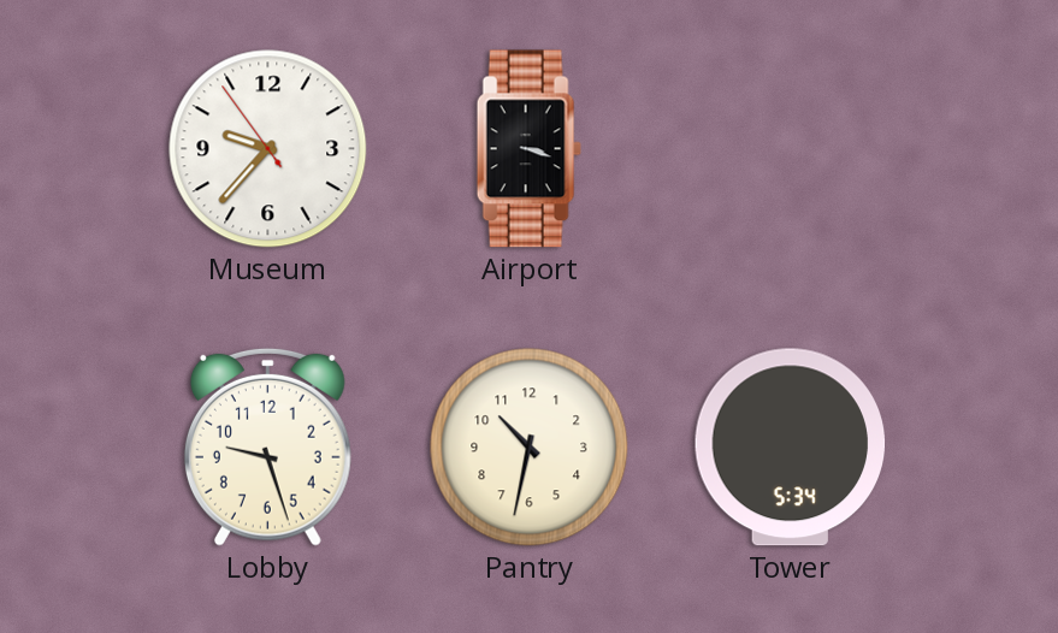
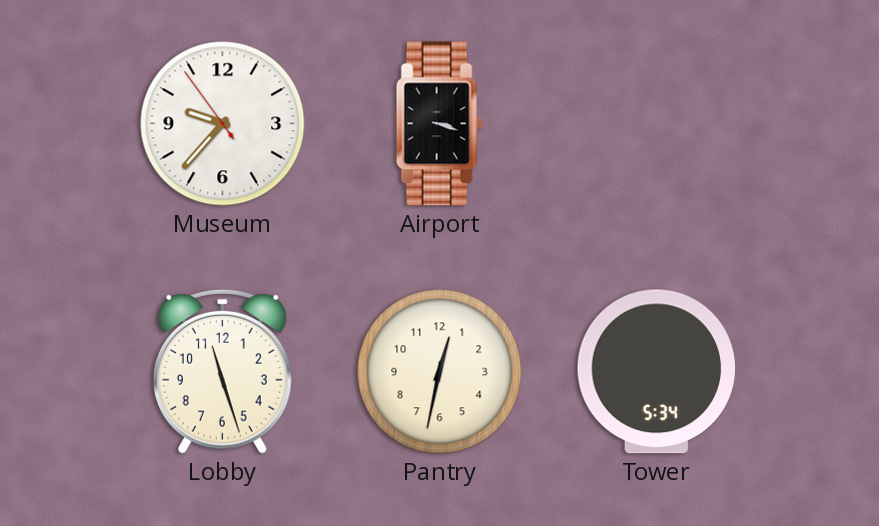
Lobby: 9:27 -> 11:27
Pantry: 10:32 -> 12:32
